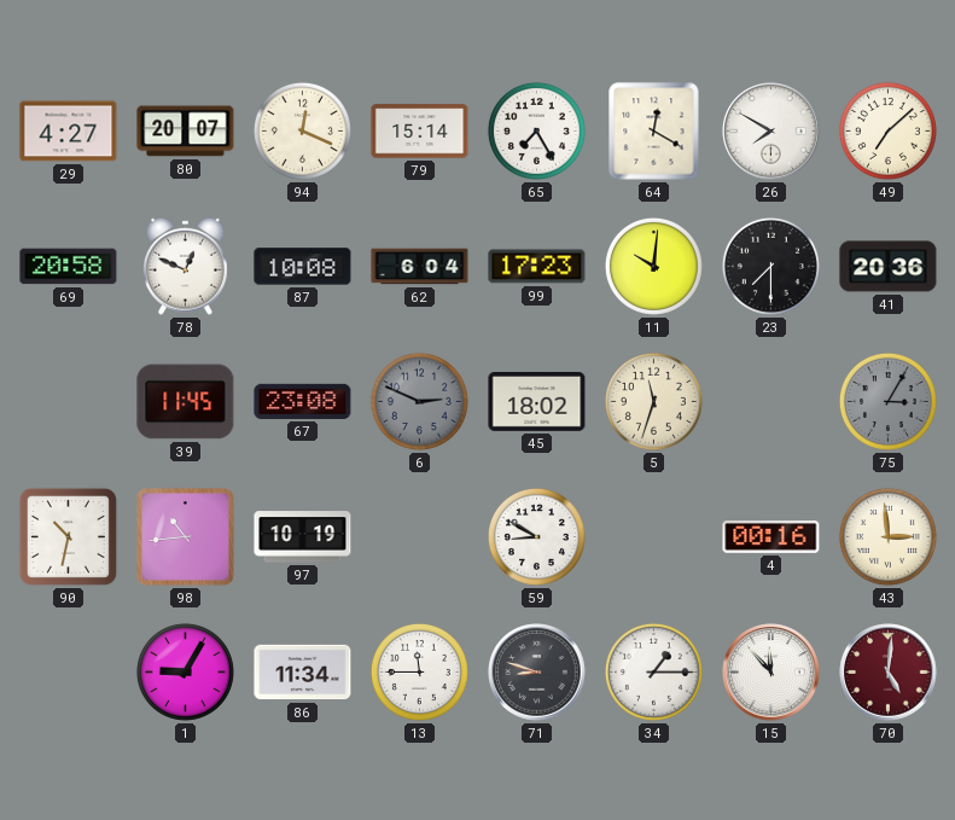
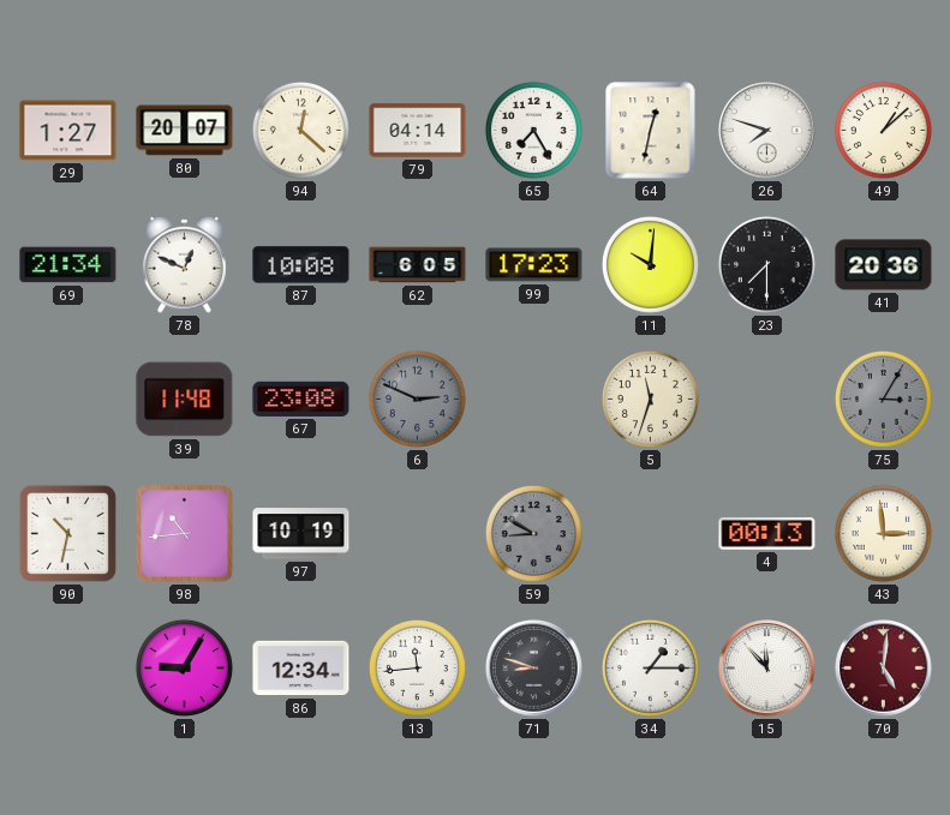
29: 4:27 -> 1:27
94: 12:19 -> 12:22
79: 15:14 -> 04:14
64: 12:20 -> 12:32
26: 7:50 -> 7:48
49: 7:08 -> 1:08
69: 20:58 -> 21:34
62: 6:04 -> 6:05
39: 11:45 -> 11:48
45: 18:02 -> none
59 dial: white -> grey
4: 00:16 -> 00:13
86: 11:34 -> 12:34
13: 11:45 -> 11:44
